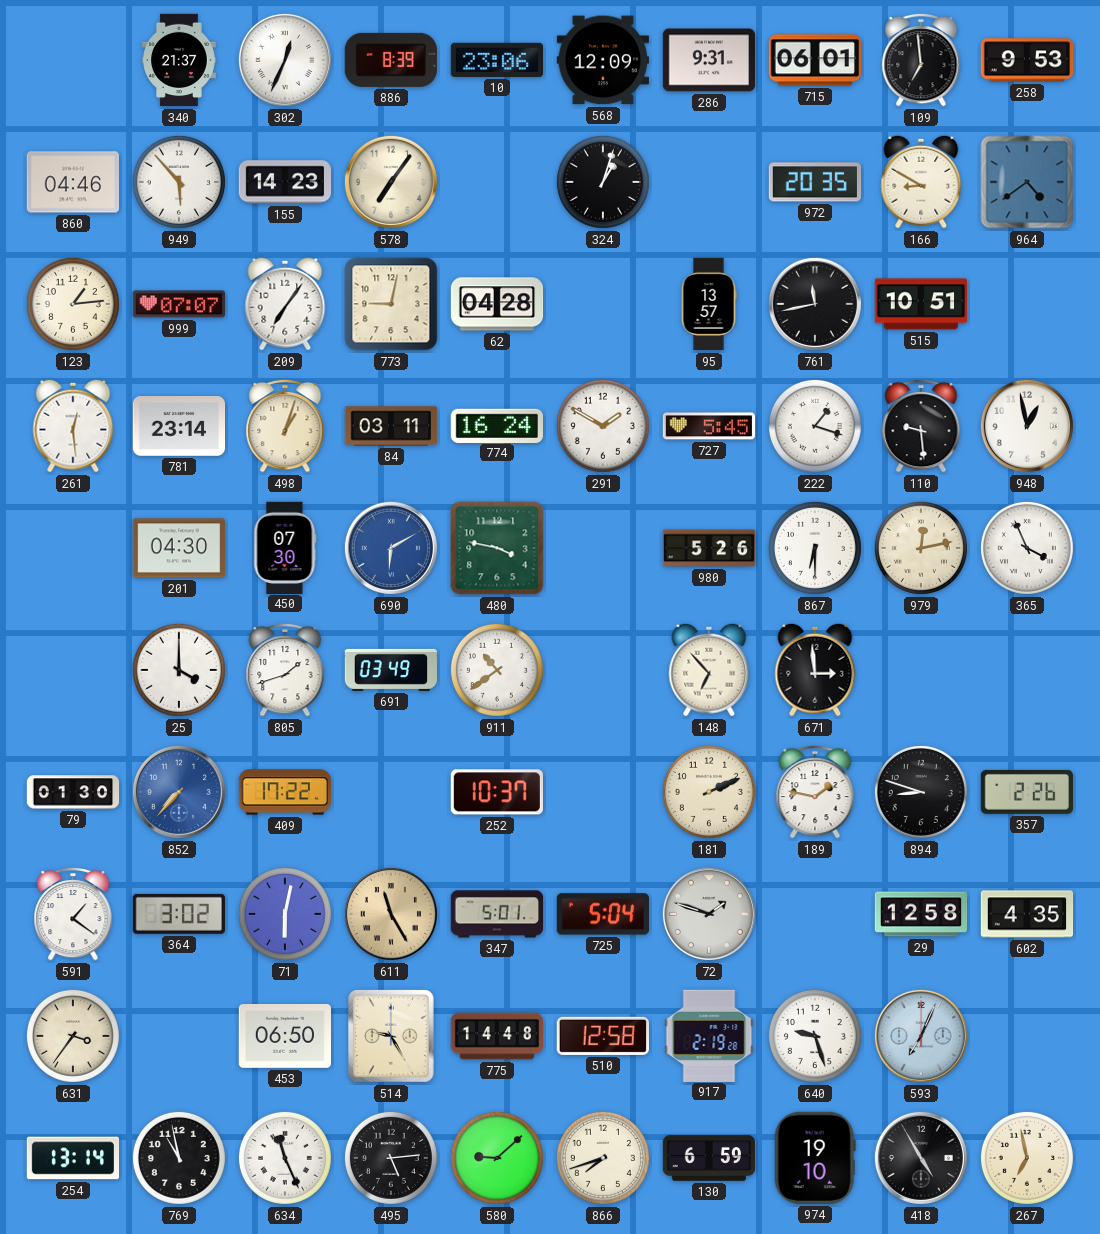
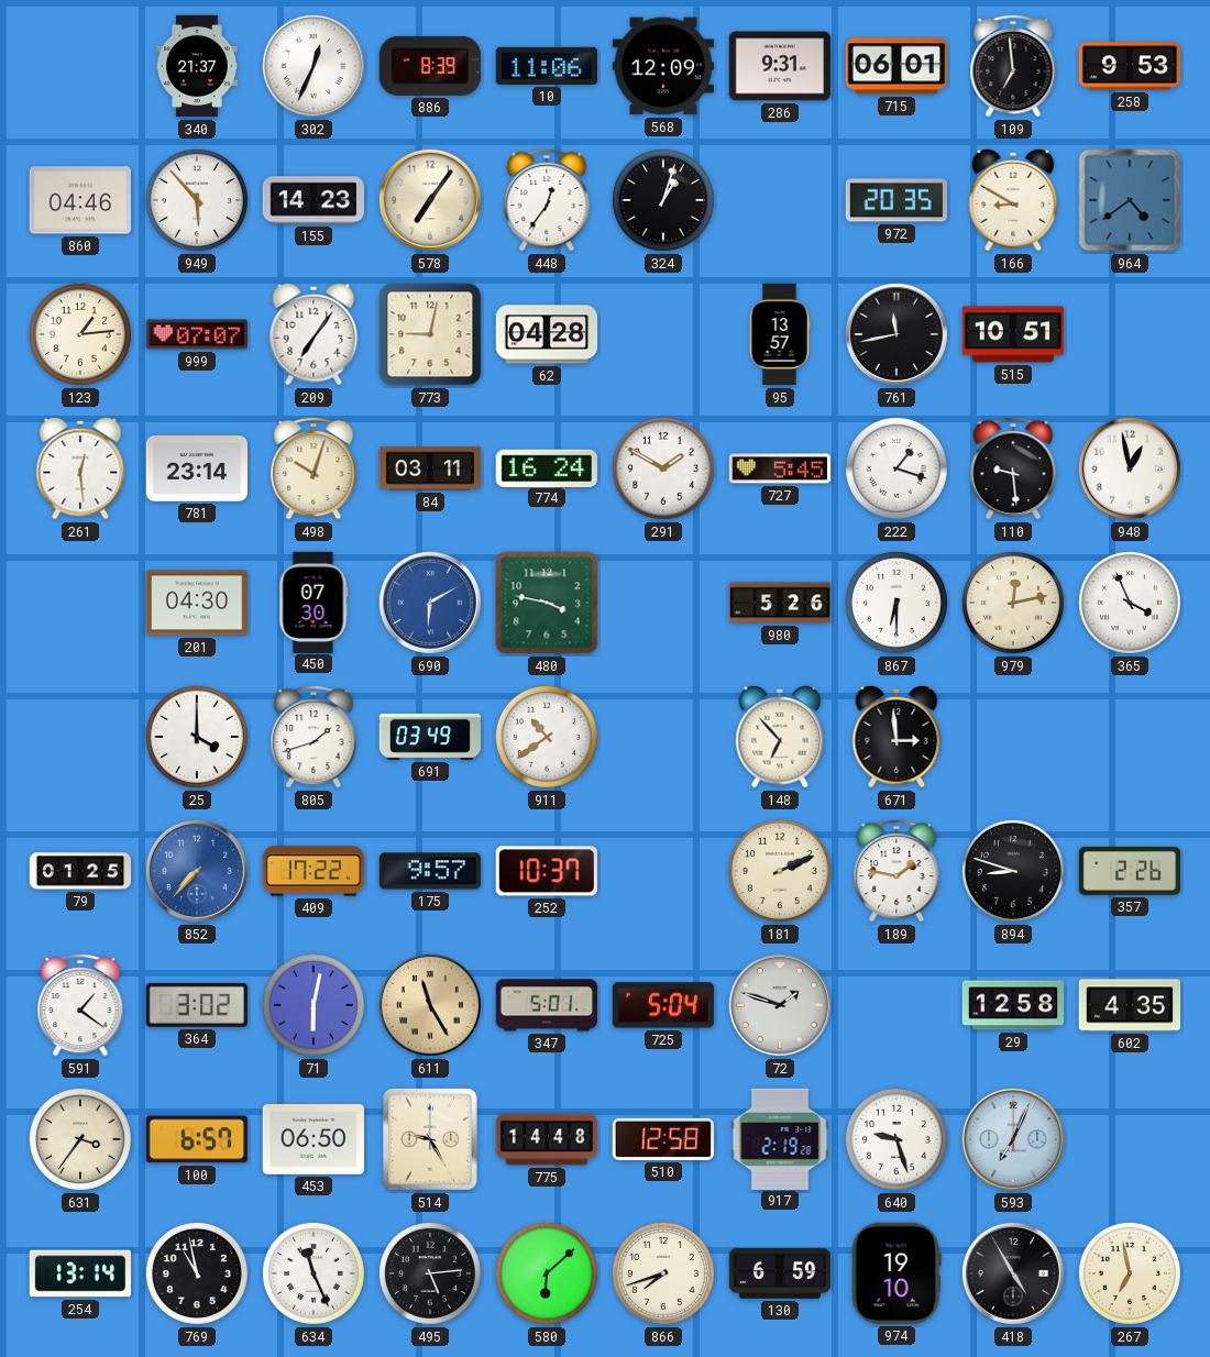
10: 23:06 -> 11:06
448: none -> 12:36
498: 1:03 -> 10:03
79: 01:30 -> 01:25
175: none -> 9:57
100: none -> 6:57
580: 9:08 -> 6:08
